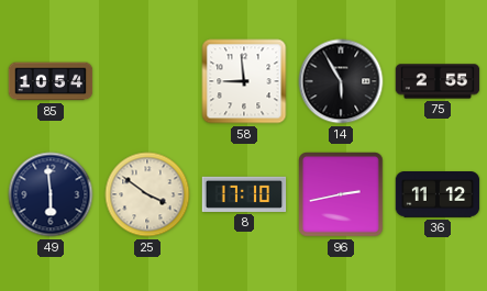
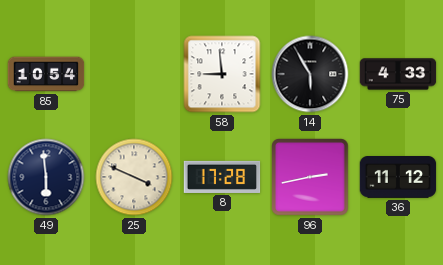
75: 2:55 -> 4:33
25: 3:51 -> 3:49
8: 17:10 -> 17:28
